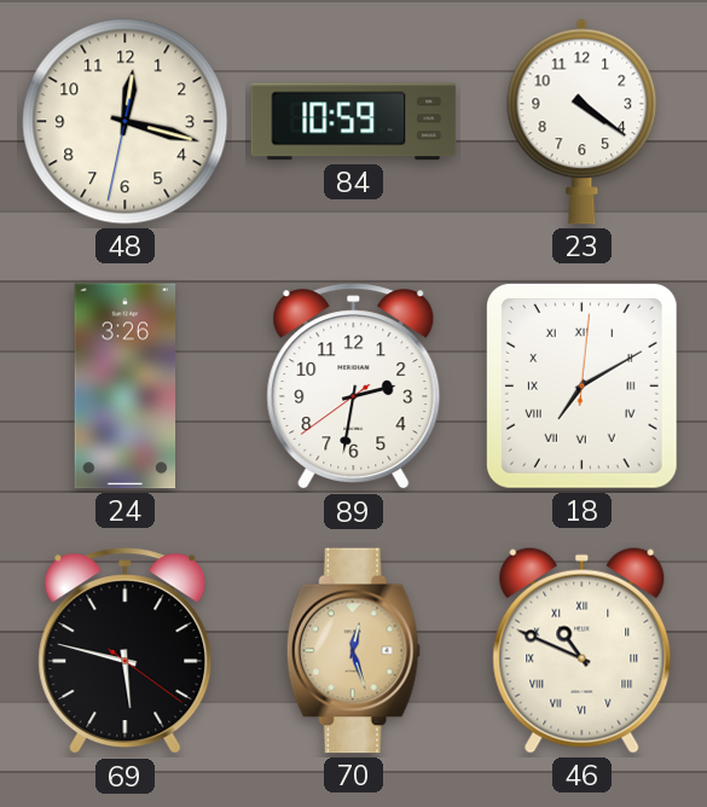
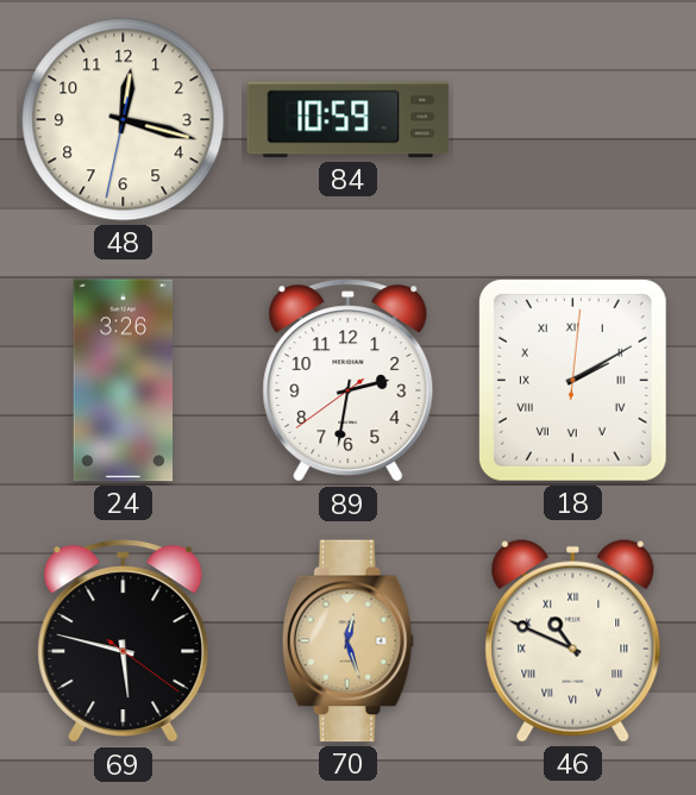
23: 4:21 -> none
18: 7:10 -> 2:10
